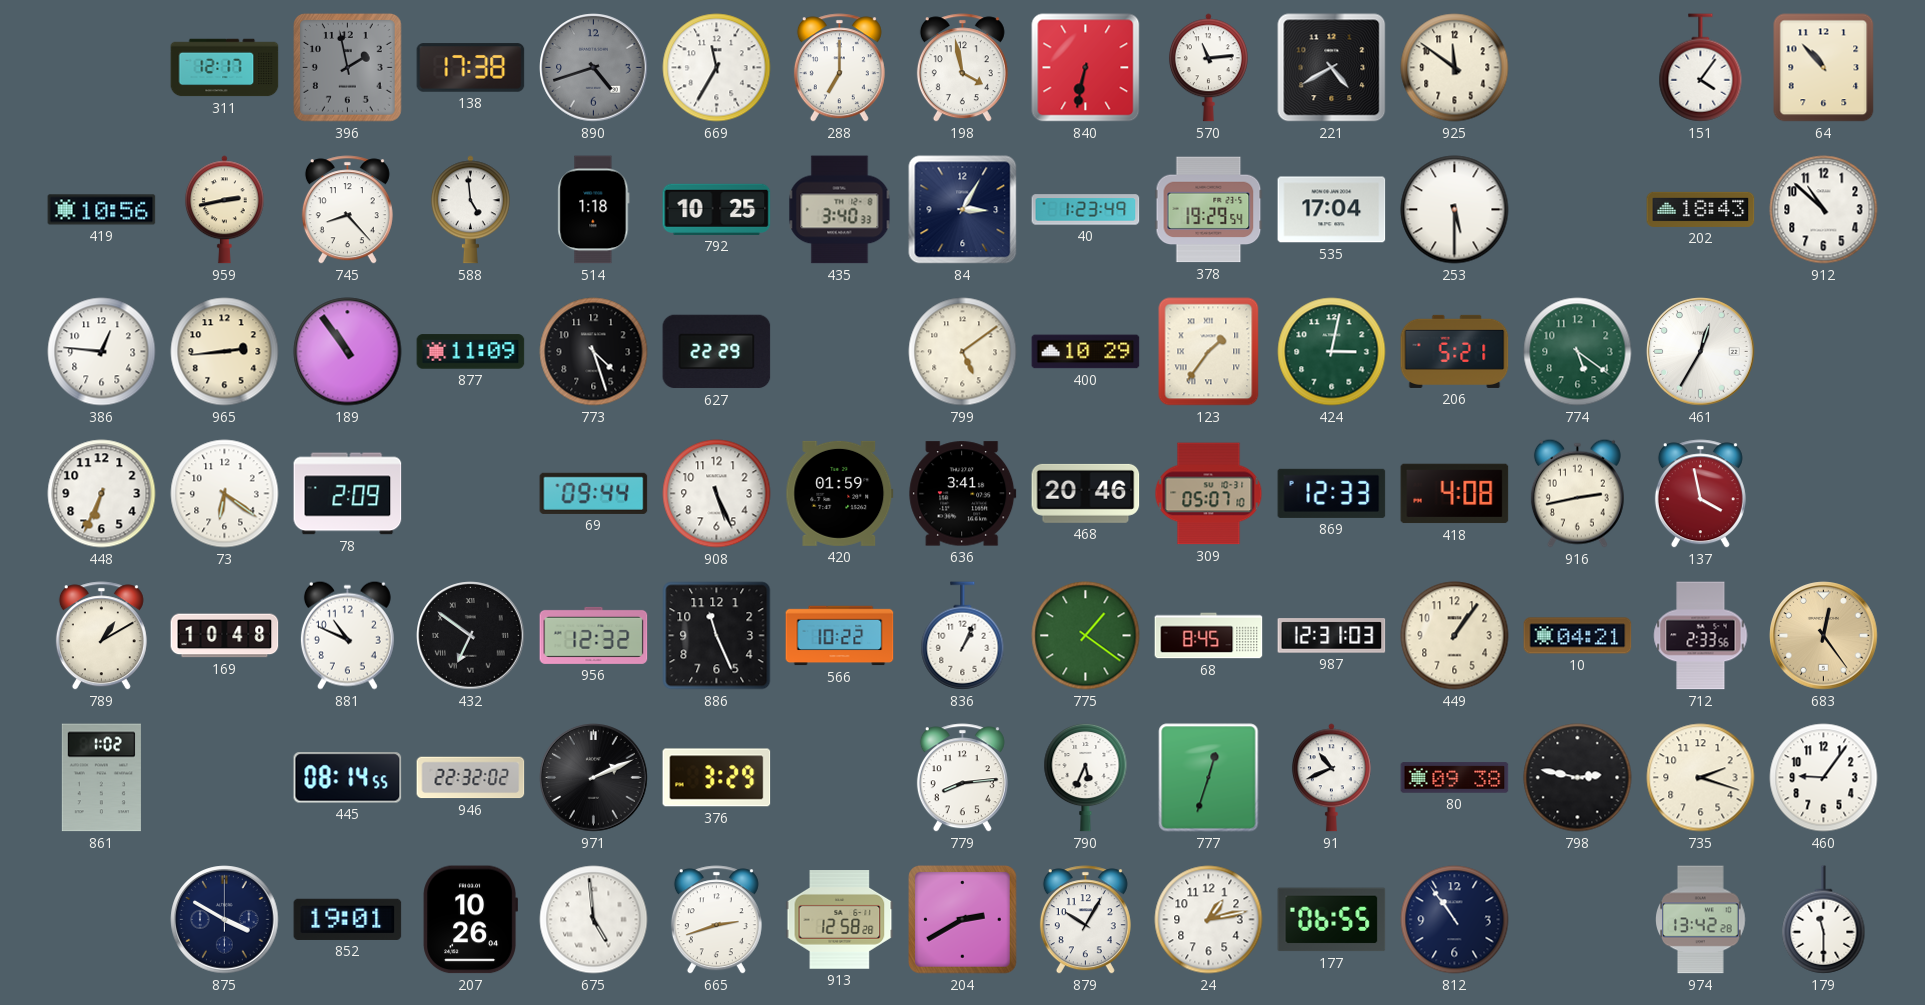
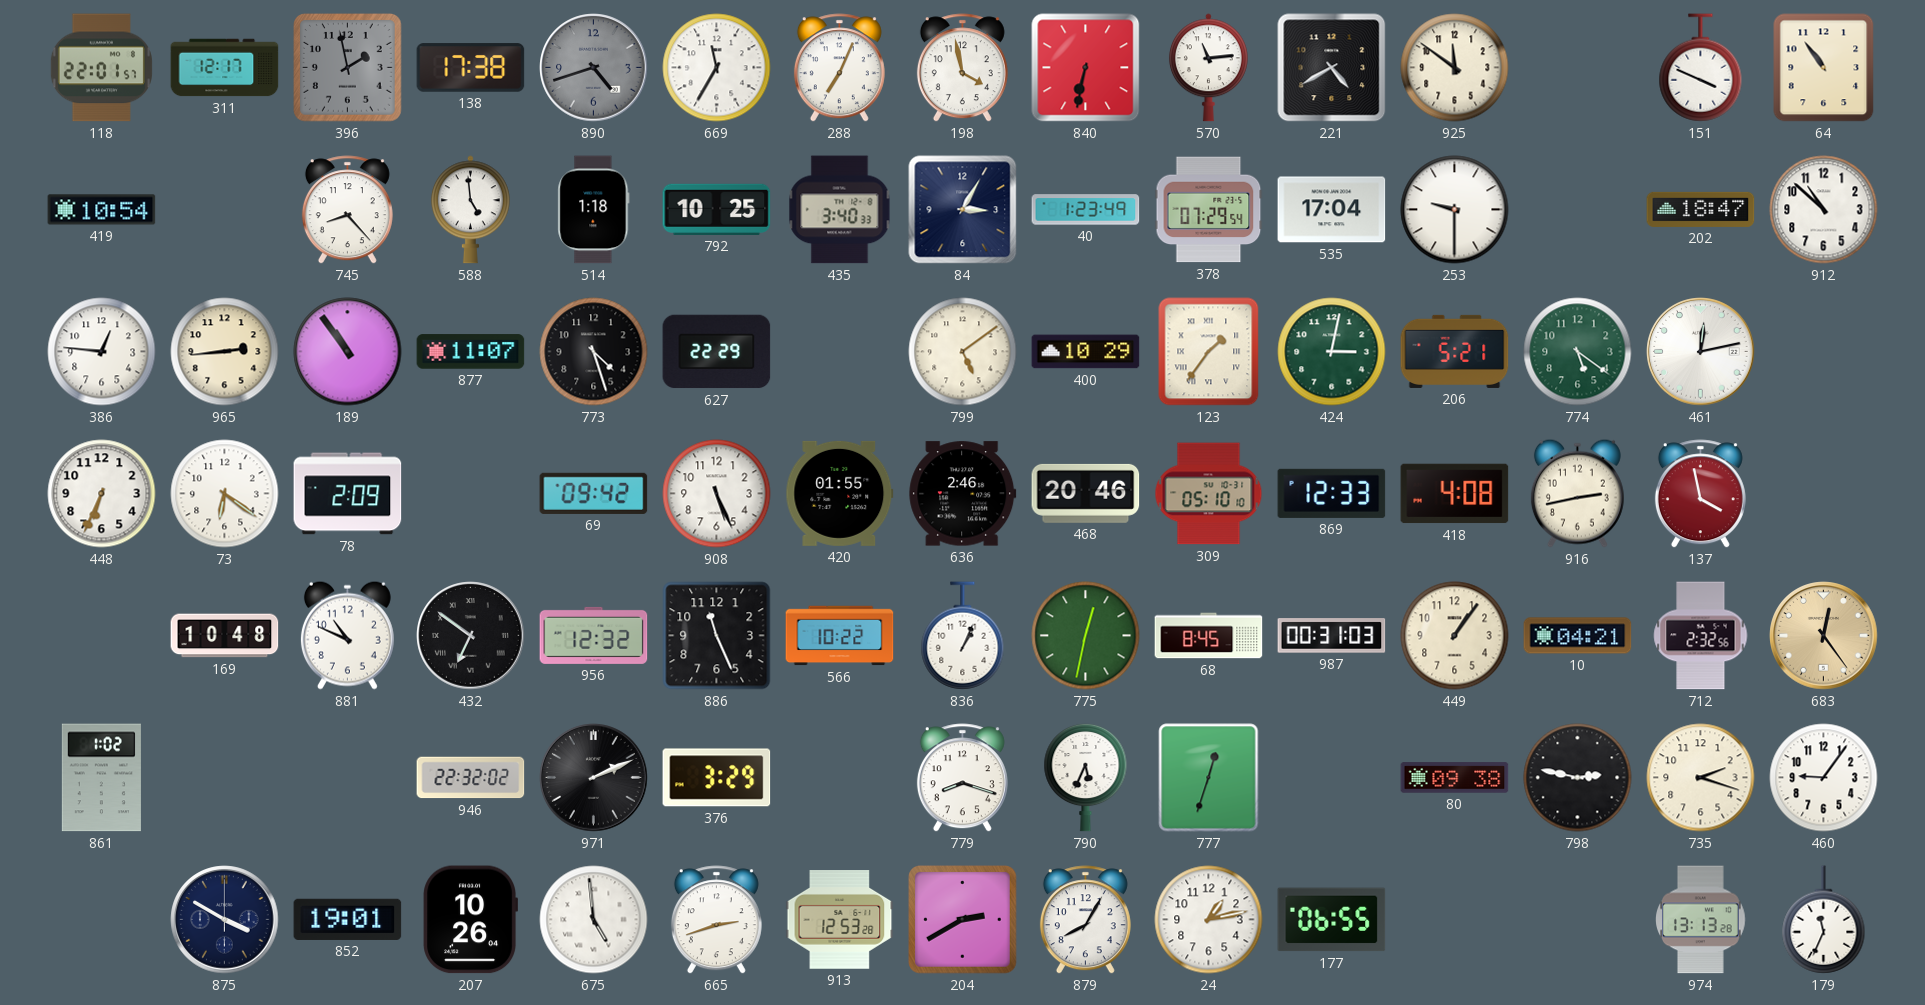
118: none -> 22:01
288: 7:00 -> 7:04
151: 4:06 -> 3:49
64: 10:53 -> 10:54
419: 10:56 -> 10:54
959: 2:43 -> none
378: 19:29 -> 07:29
253: 5:30 -> 9:30
202: 18:43 -> 18:47
877: 11:09 -> 11:07
461: 12:35 -> 12:13
69: 09:44 -> 09:42
420: 01:59 -> 01:55
636: 3:41 -> 2:46
309: 05:07 -> 05:10
789: 1:10 -> none
775: 1:21 -> 12:32
987: 12:31 -> 00:31
712: 2:33 -> 2:32
445: 08:14 -> none
779: 8:14 -> 8:18
91: 10:41 -> none
913: 12:58 -> 12:53
879: 10:05 -> 8:05
812: 10:54 -> none
974: 13:42 -> 13:13
179: 11:30 -> 11:34
